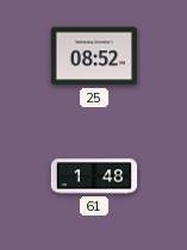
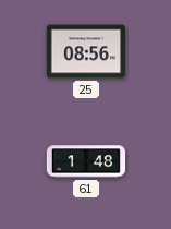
25: 08:52 -> 08:56
